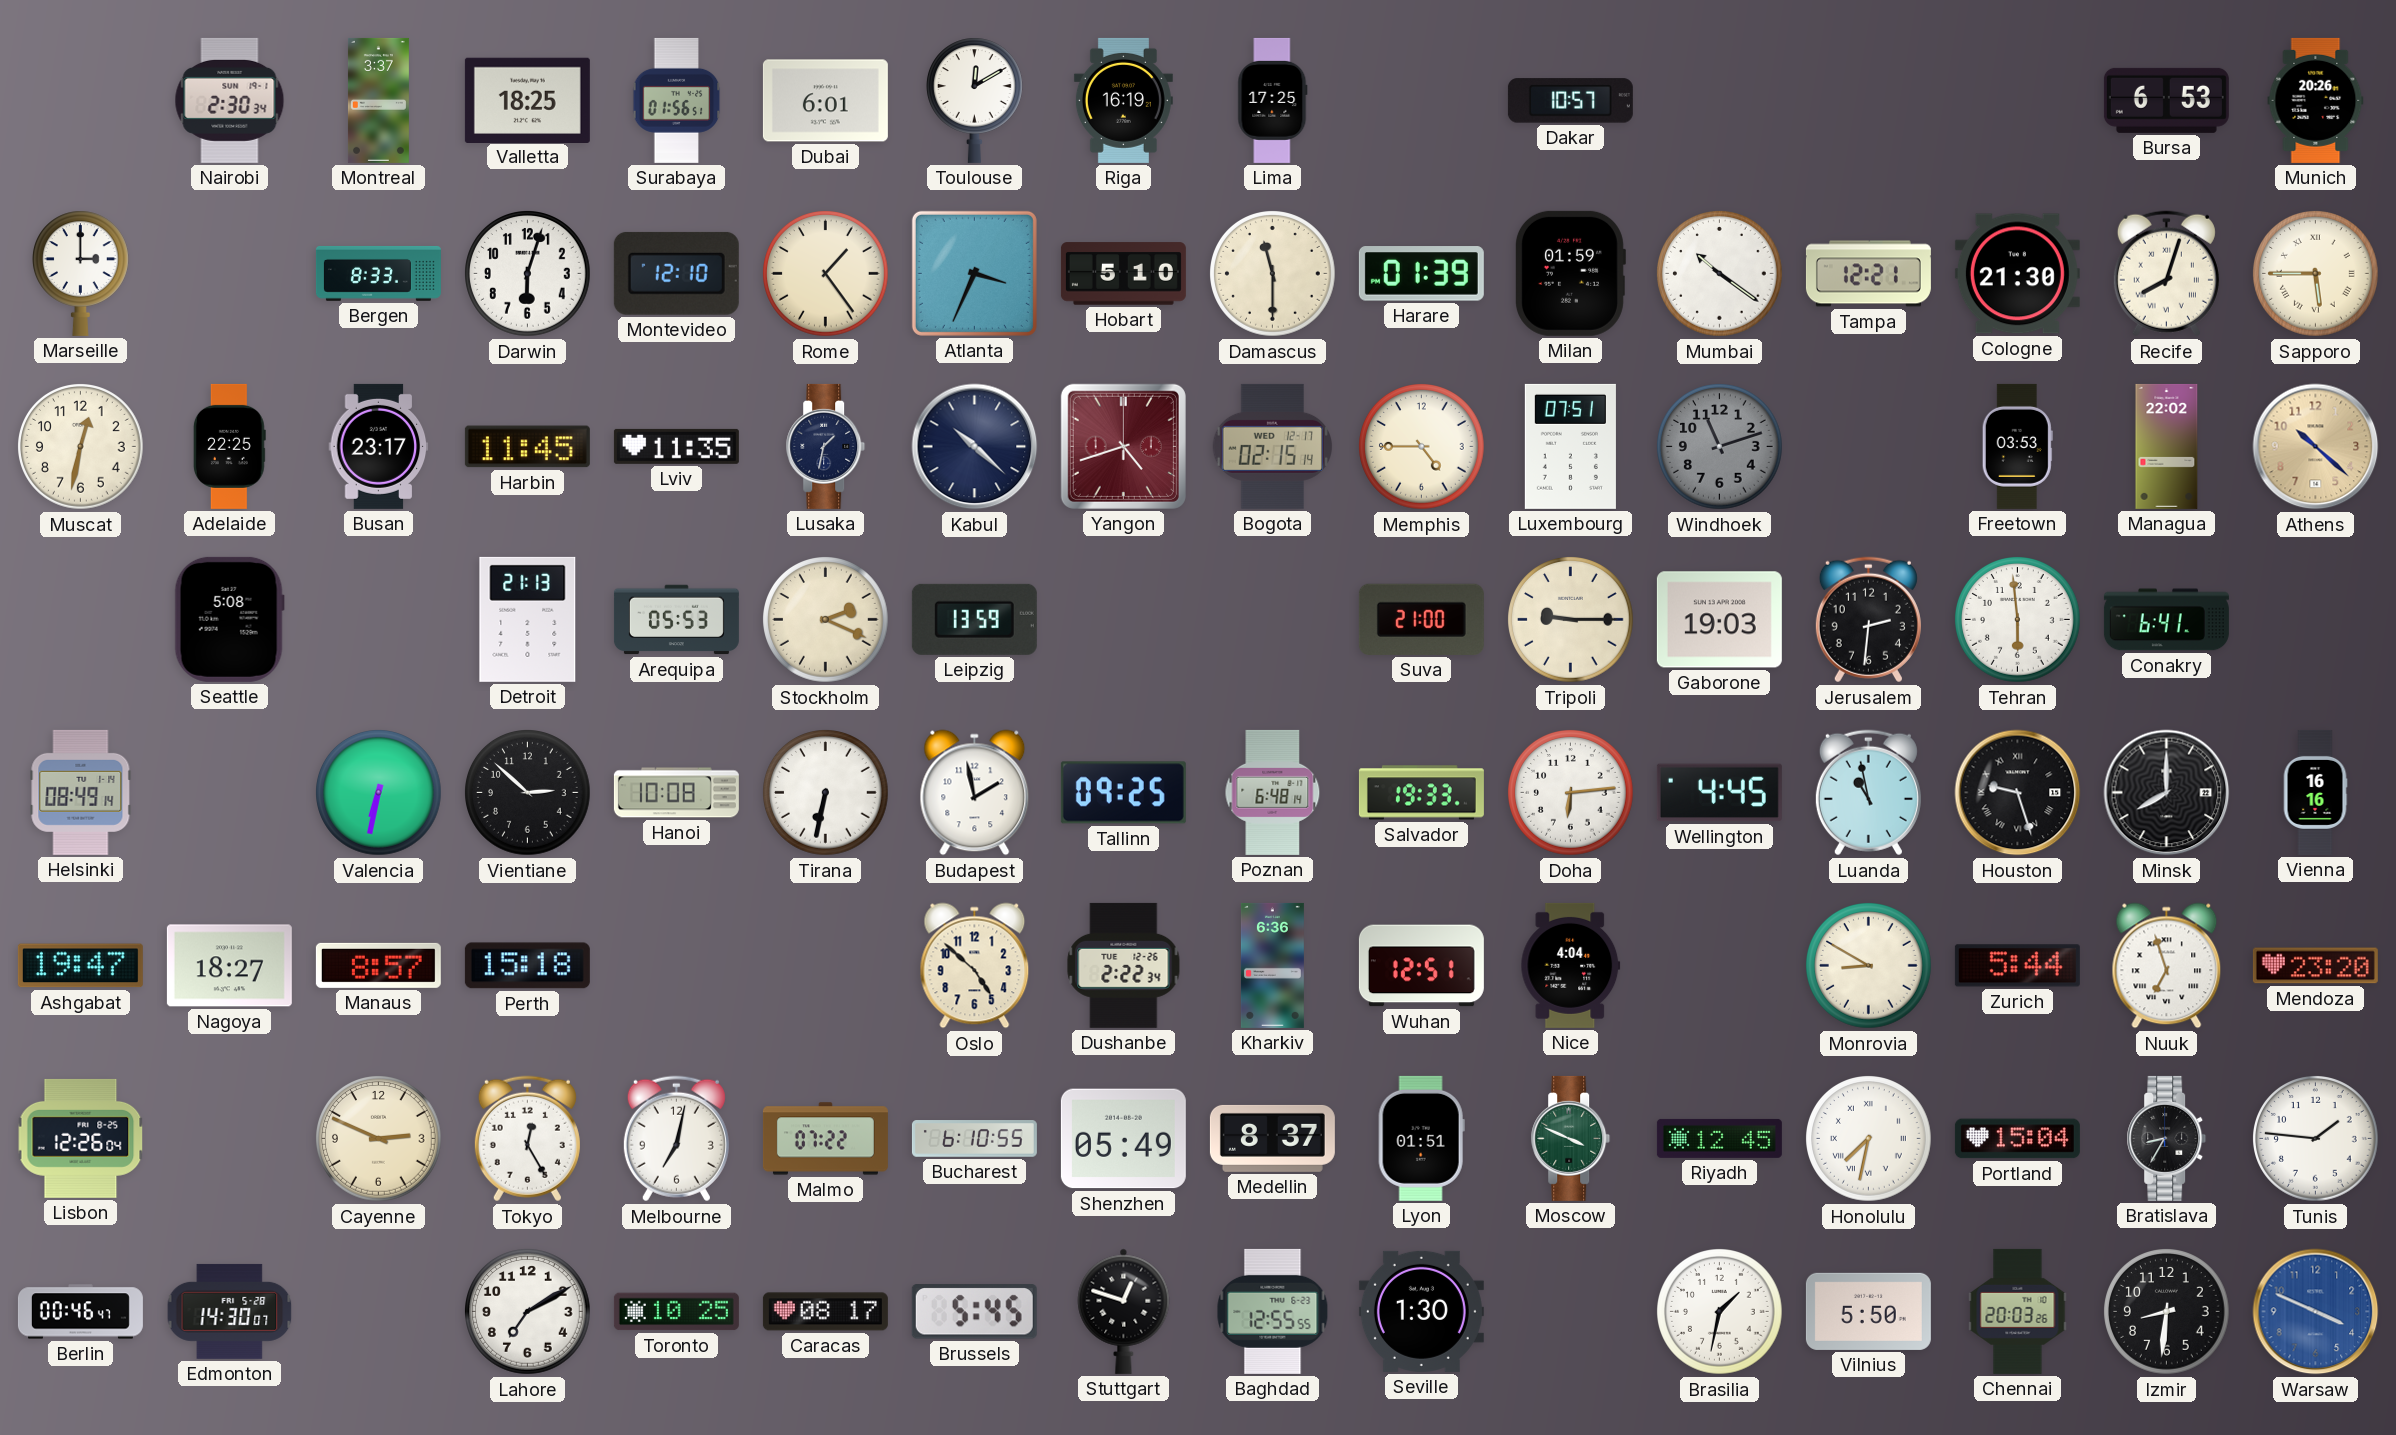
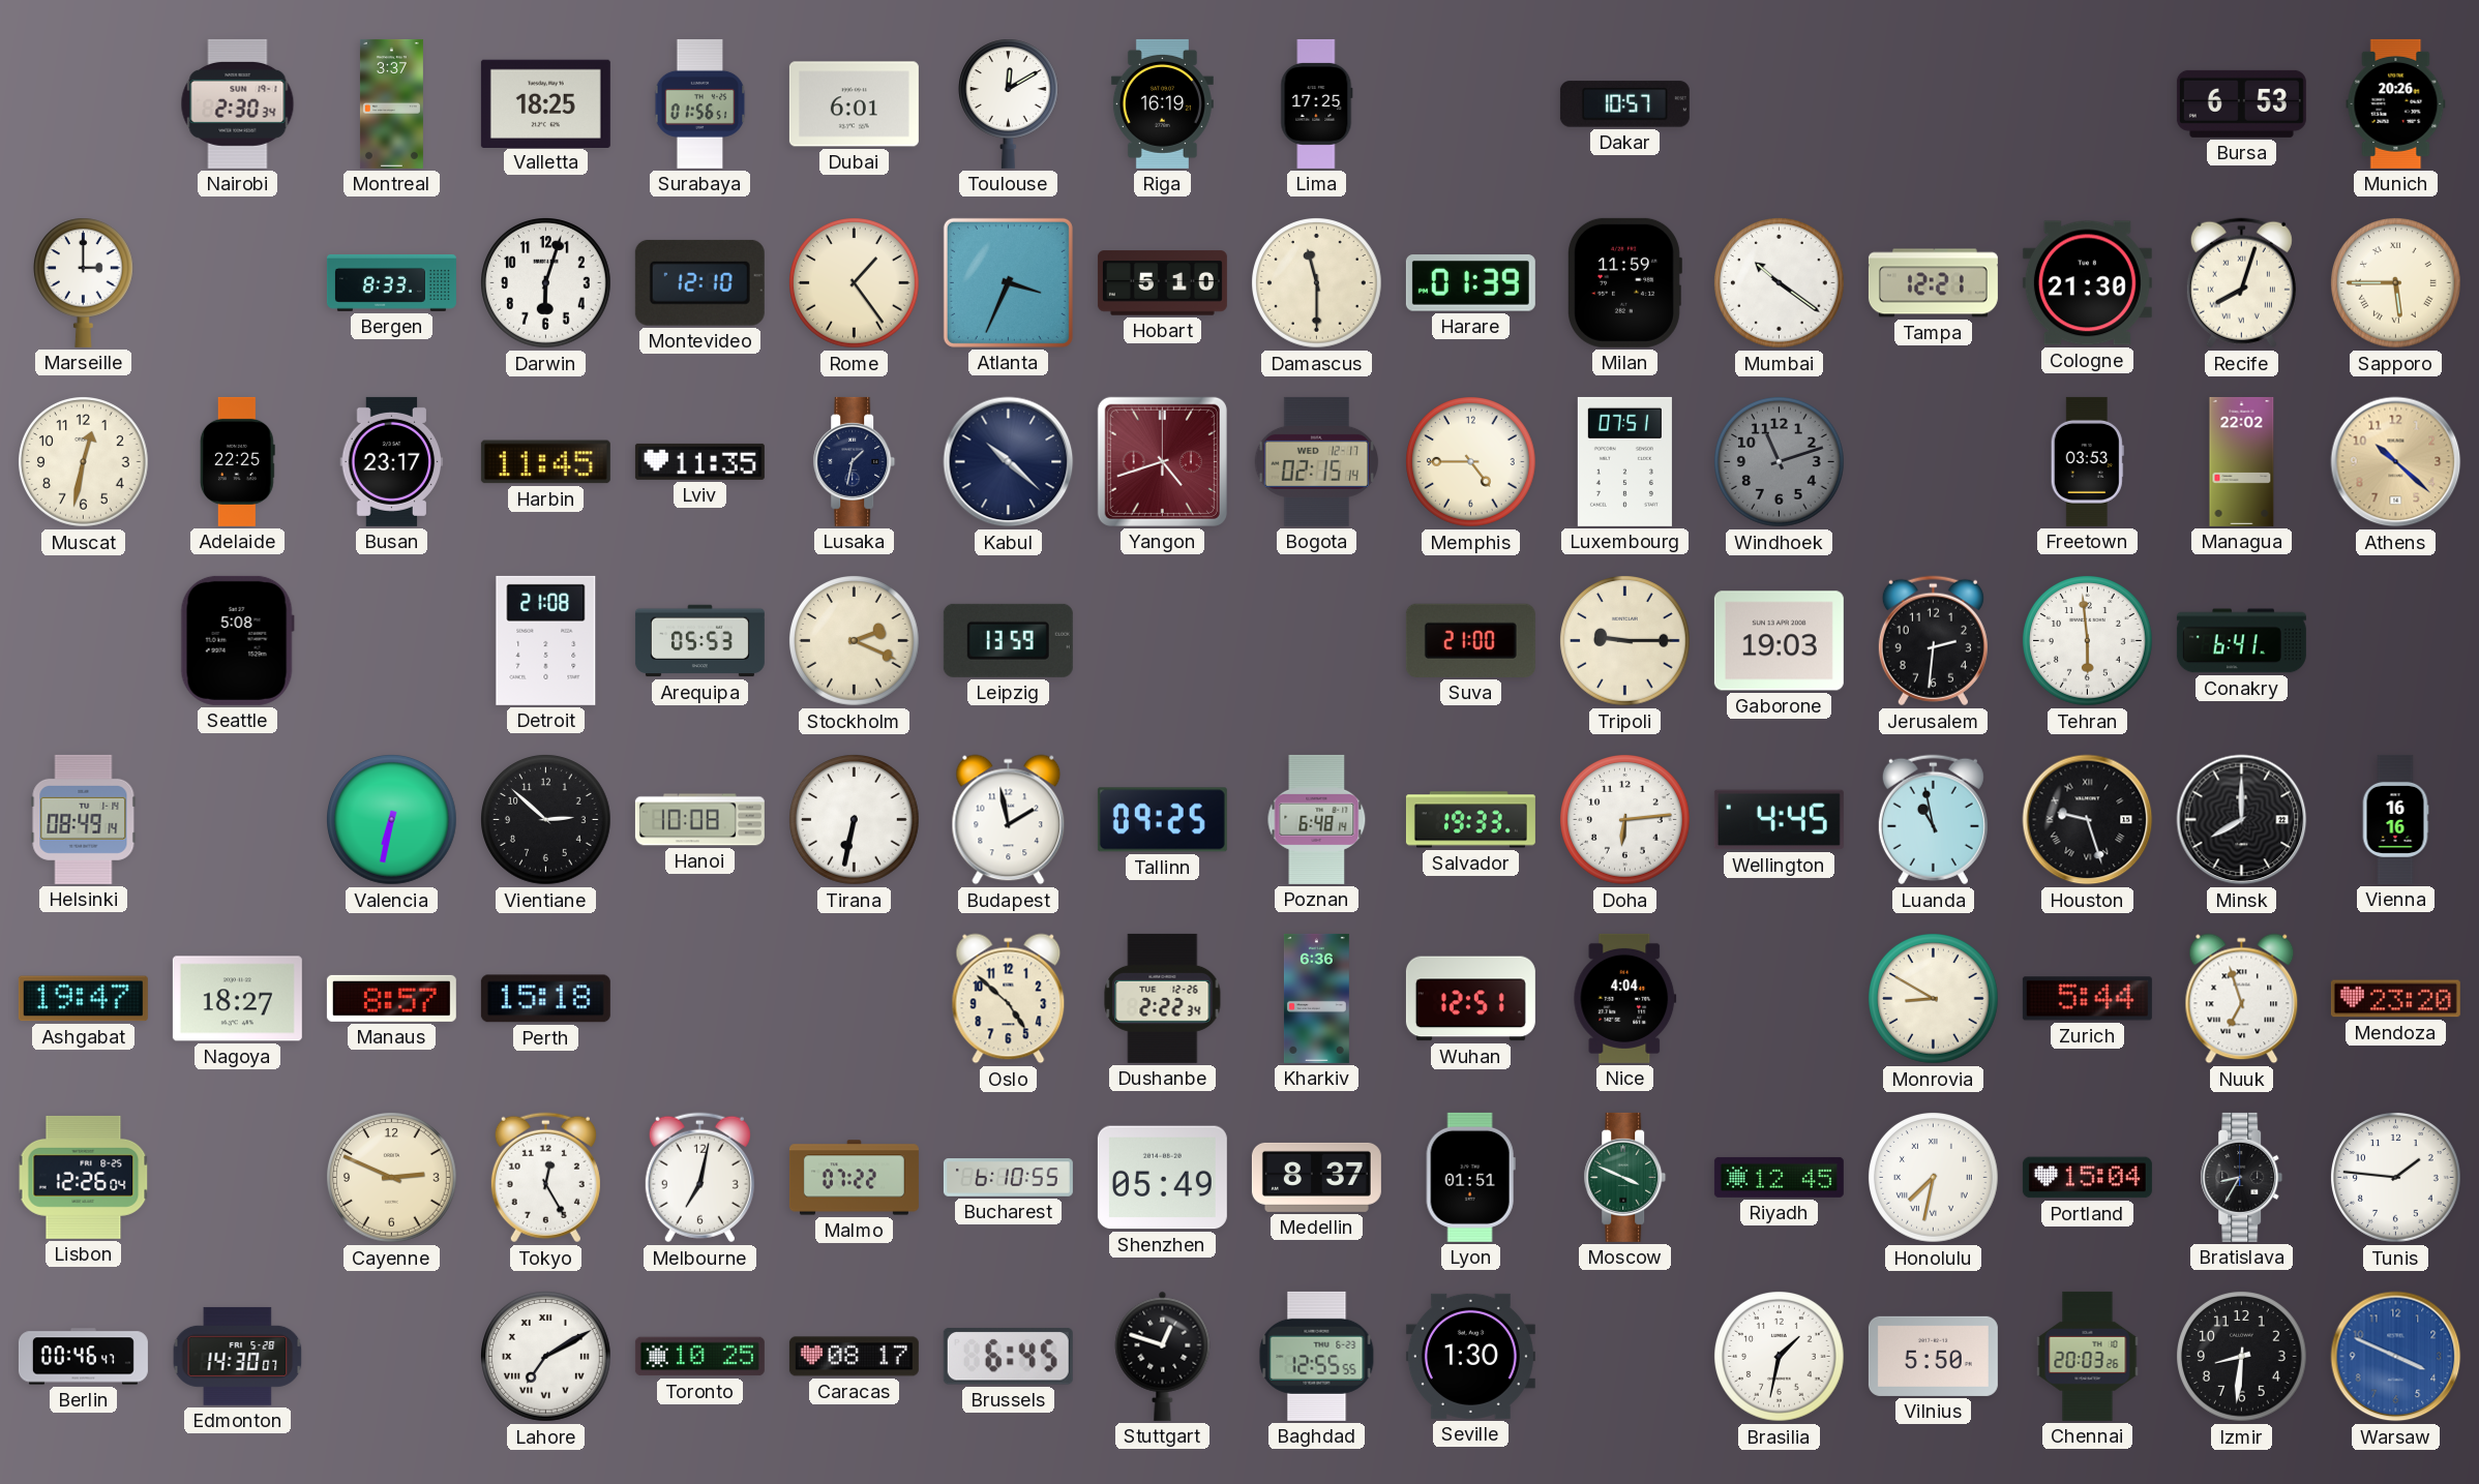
Milan: 01:59 -> 11:59
Detroit: 21:13 -> 21:08
Lahore numerals: Arabic -> Roman
Brussels: 5:45 -> 6:45
